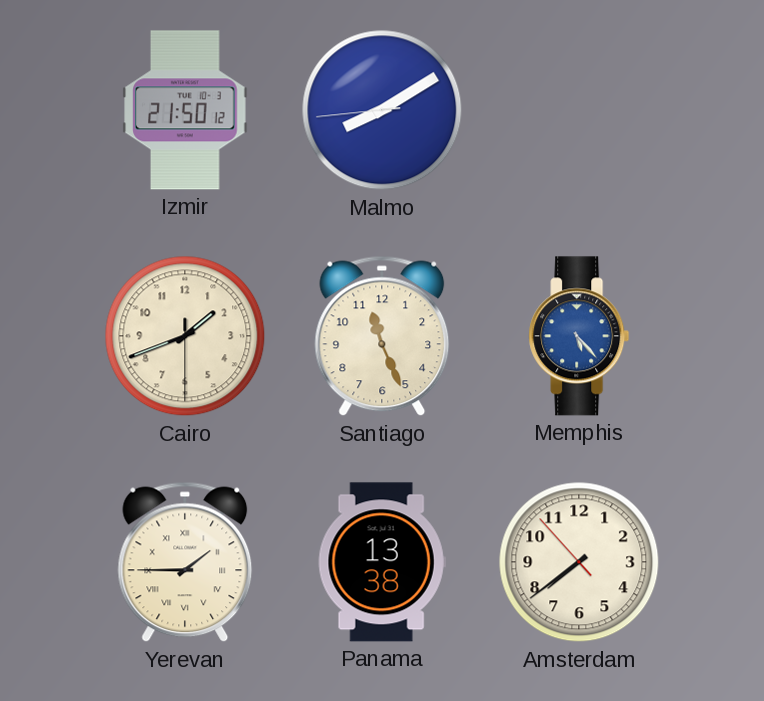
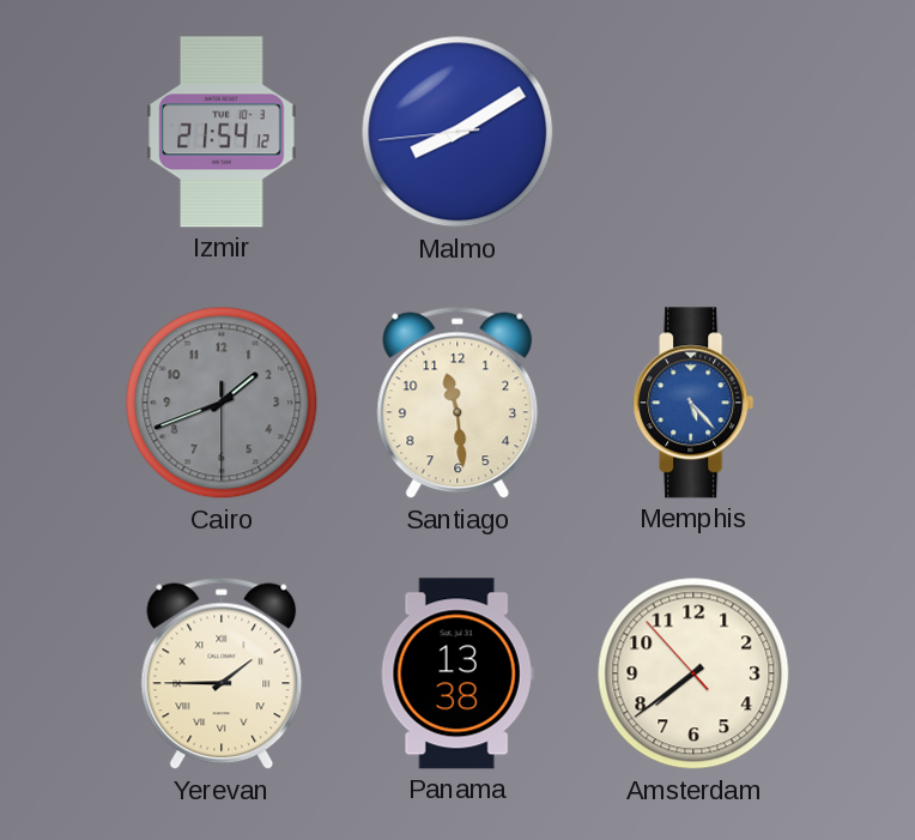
Izmir: 21:50 -> 21:54
Cairo dial: cream -> grey
Santiago: 11:26 -> 11:29
